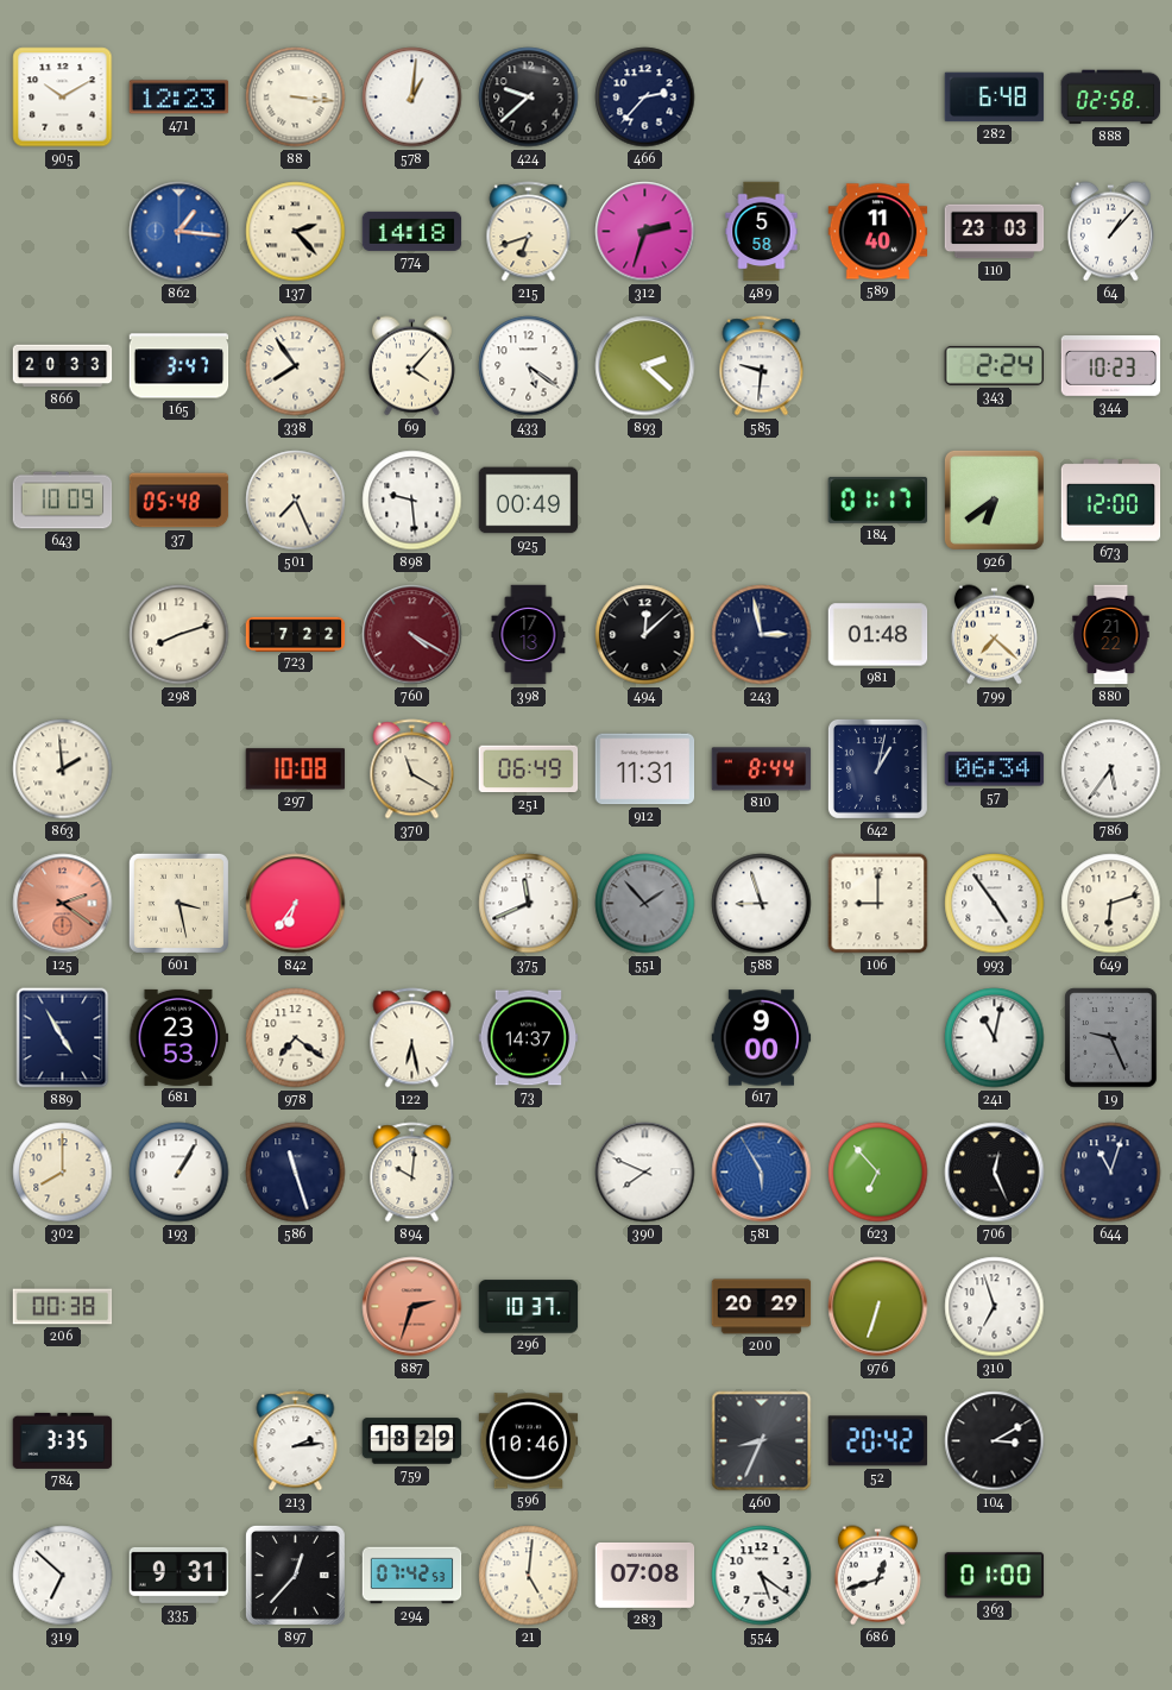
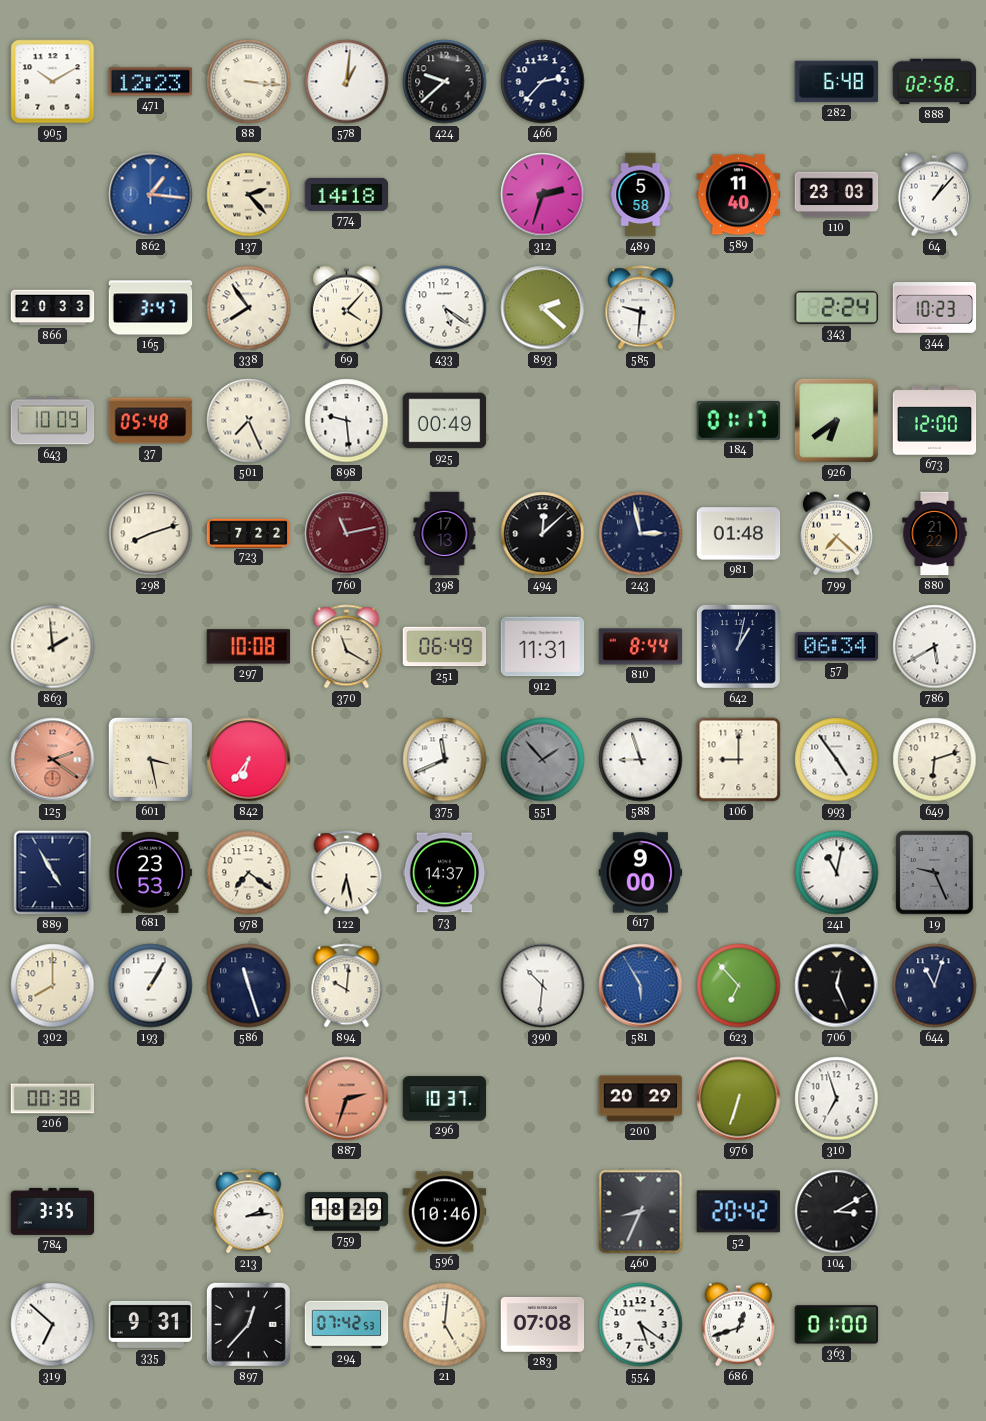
215: 6:42 -> none
760: 4:20 -> 11:13
786: 5:36 -> 5:40
390: 7:49 -> 10:31
